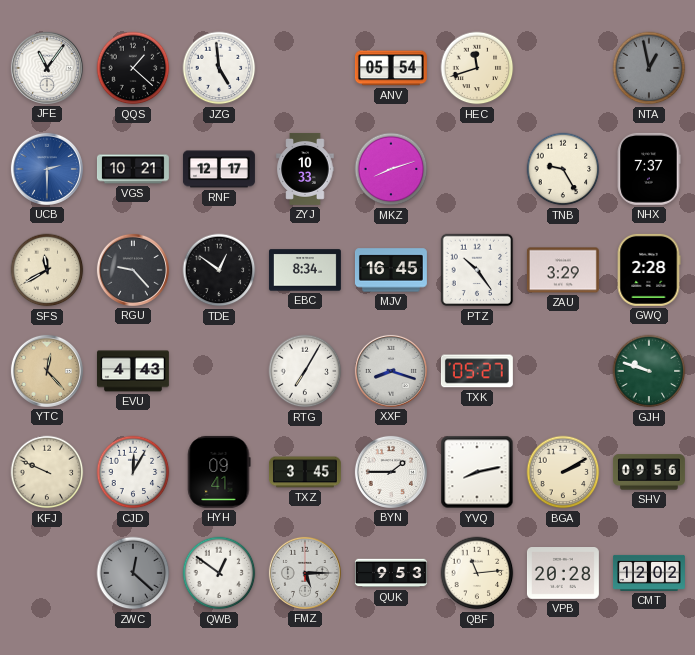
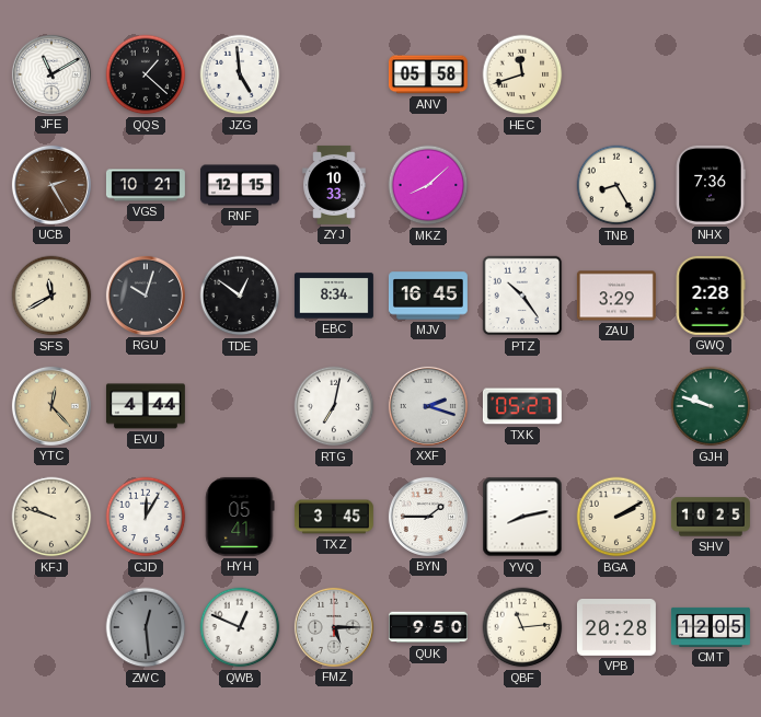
JFE: 11:06 -> 11:10
ANV: 05:54 -> 05:58
NTA: 12:58 -> none
UCB: 2:30 -> 2:25
UCB dial: blue -> brown
RNF: 12:17 -> 12:15
MKZ: 8:12 -> 8:08
TNB: 9:25 -> 8:25
NHX: 7:37 -> 7:36
RGU: 9:23 -> 10:03
EVU: 4:43 -> 4:44
RTG: 7:05 -> 7:02
XXF: 8:18 -> 2:18
KFJ: 9:49 -> 9:48
HYH: 09:41 -> 05:41
SHV: 09:56 -> 10:25
ZWC: 12:22 -> 12:29
QWB: 12:51 -> 12:49
QUK: 9:53 -> 9:50
CMT: 12:02 -> 12:05
